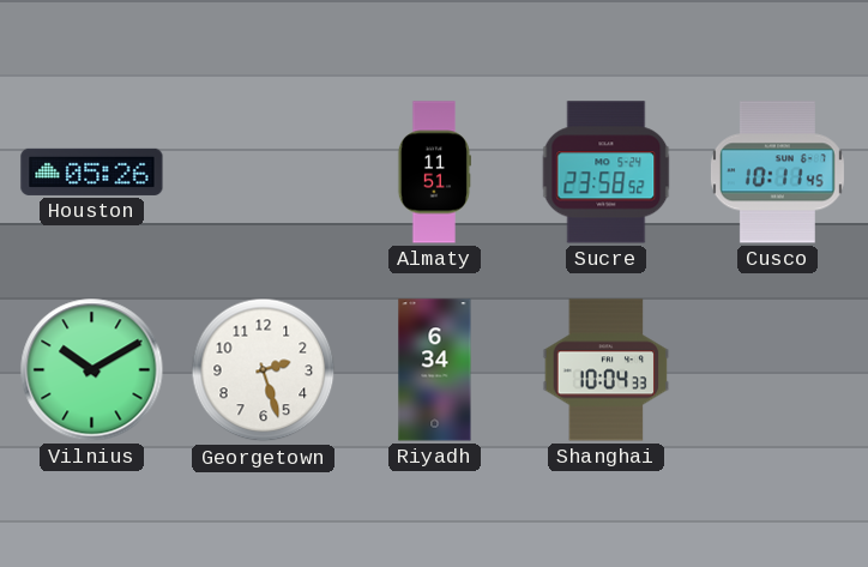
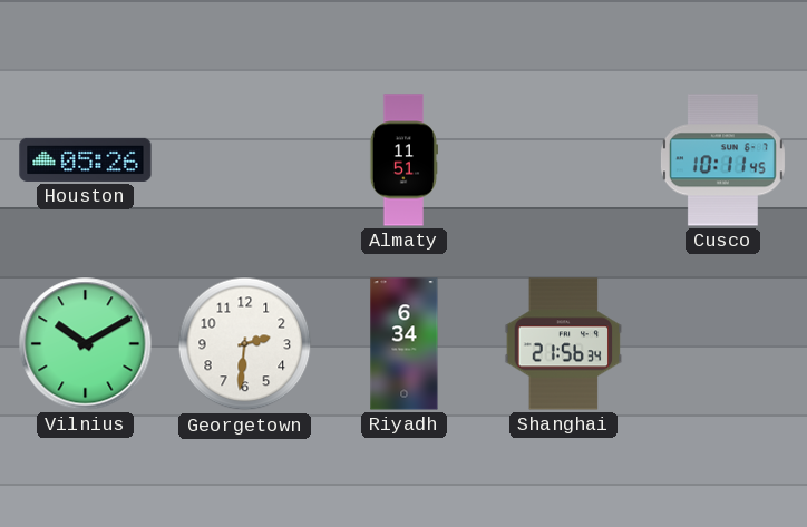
Sucre: 23:58 -> none
Georgetown: 2:27 -> 2:31
Shanghai: 10:04 -> 21:56
